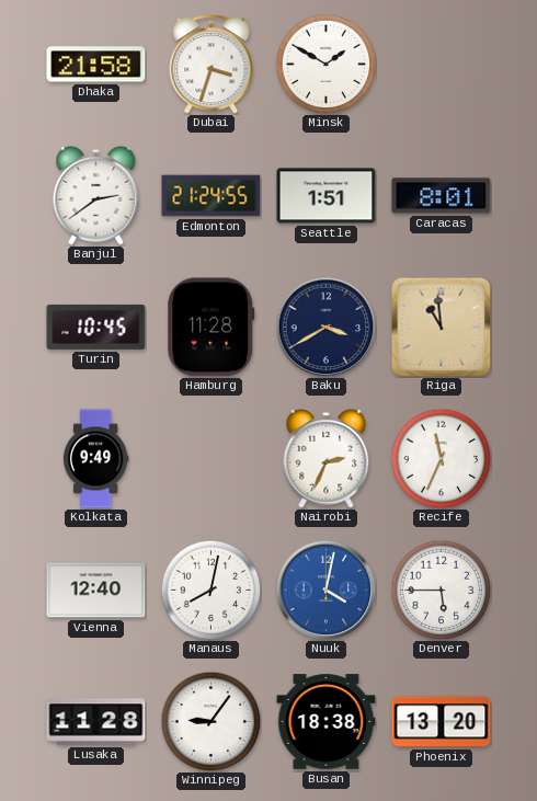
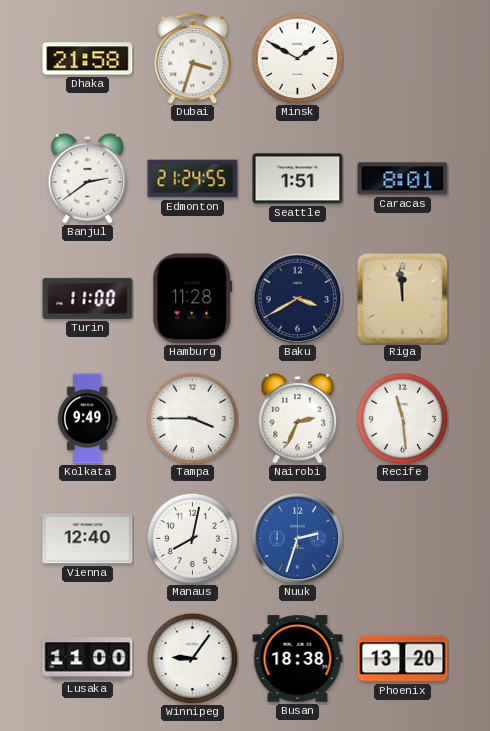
Turin: 10:45 -> 11:00
Riga: 10:59 -> 11:59
Tampa: none -> 3:45
Recife: 11:34 -> 11:29
Nuuk: 4:02 -> 2:33
Denver: 5:45 -> none
Lusaka: 11:28 -> 11:00
